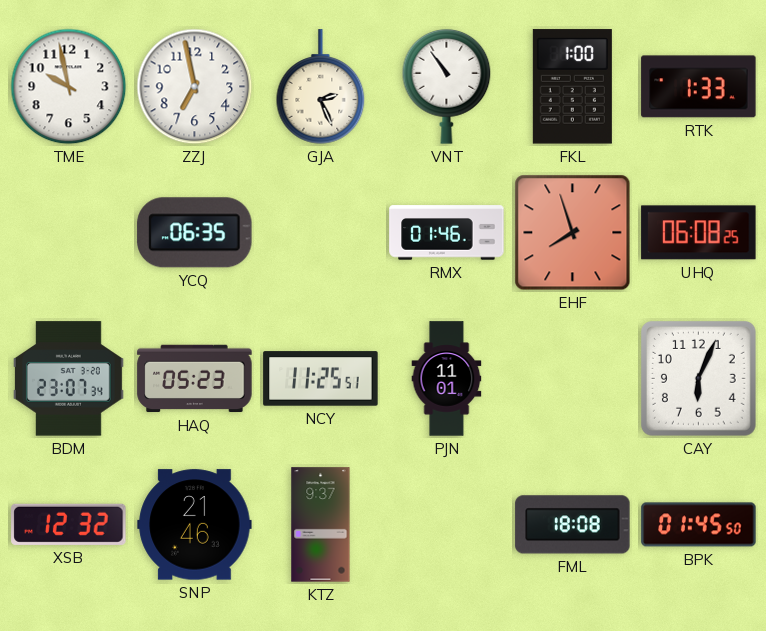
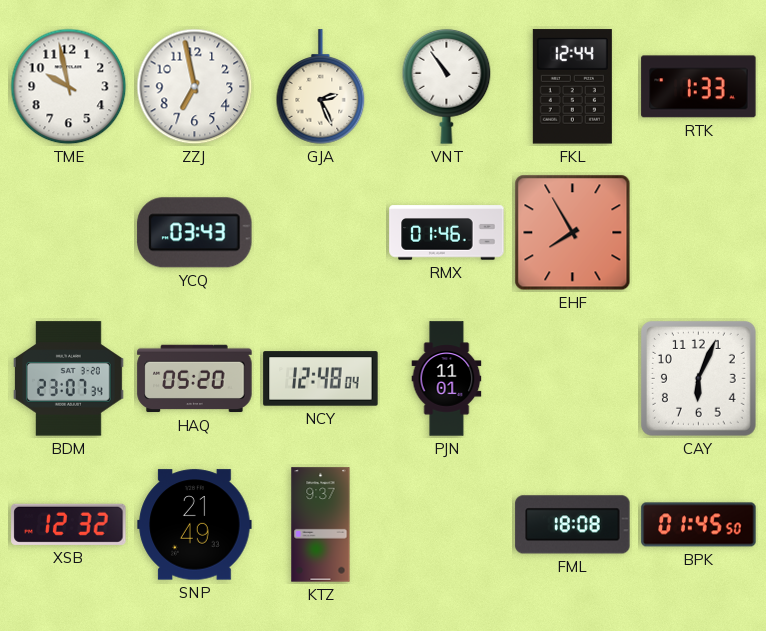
FKL: 1:00 -> 12:44
YCQ: 06:35 -> 03:43
EHF: 7:57 -> 7:55
UHQ: 06:08 -> none
HAQ: 05:23 -> 05:20
NCY: 11:25 -> 12:48
SNP: 21:46 -> 21:49
